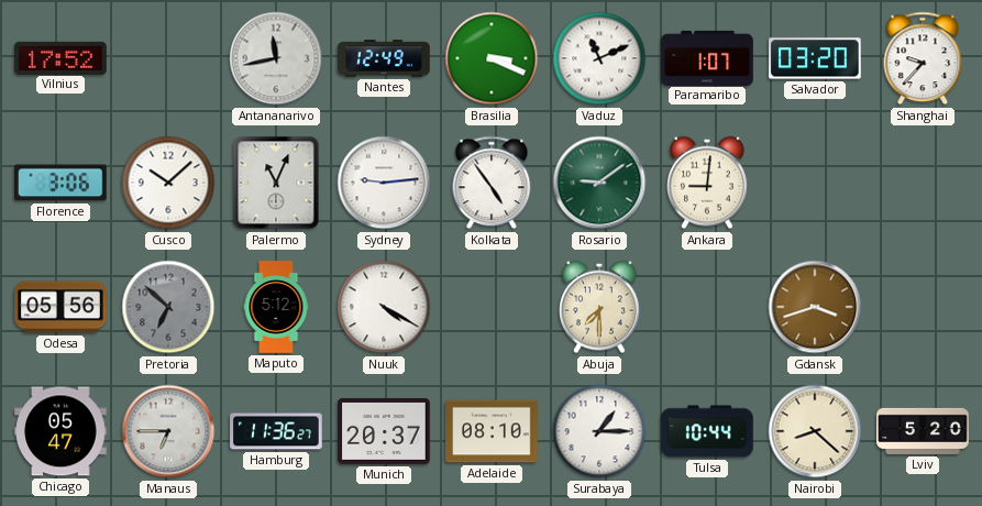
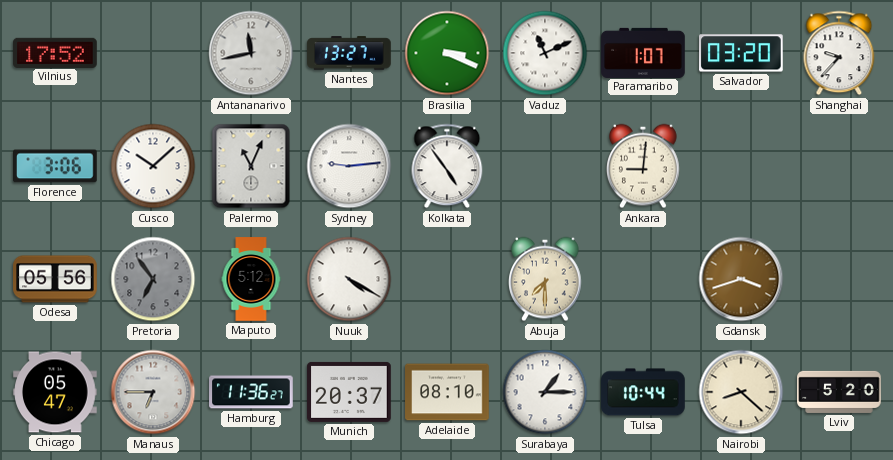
Nantes: 12:49 -> 13:27
Rosario: 9:09 -> none
Pretoria: 6:52 -> 6:54
